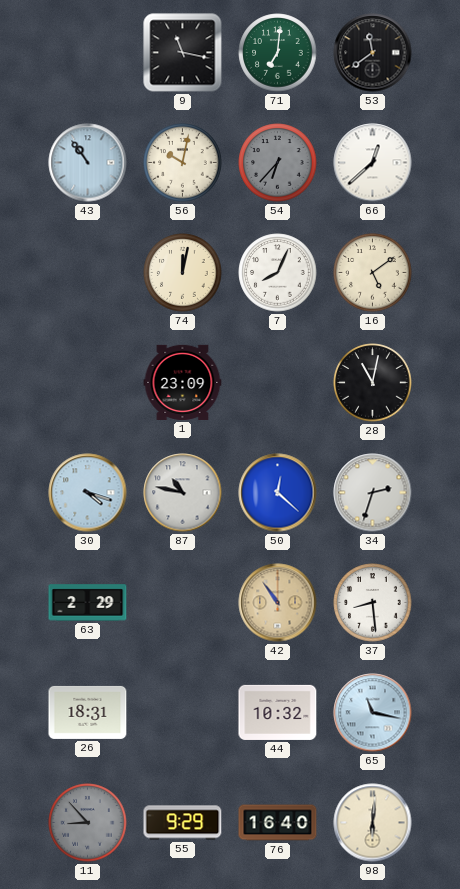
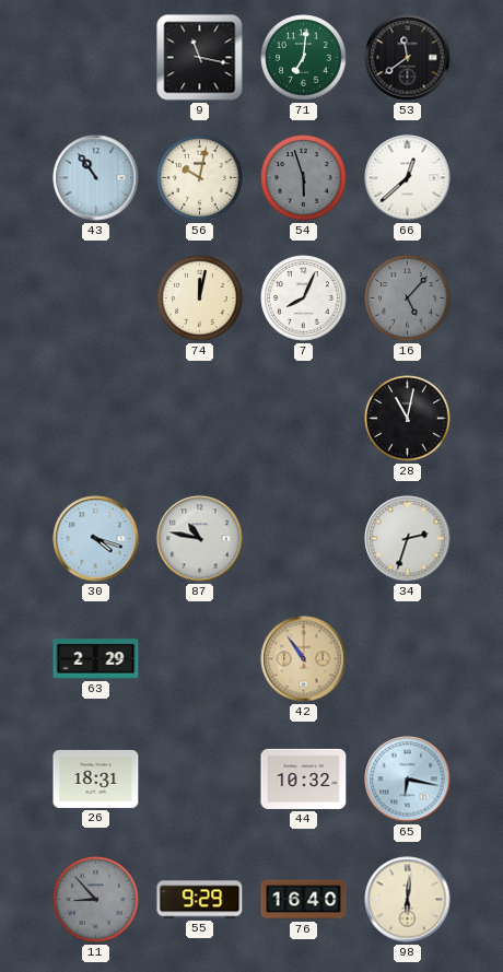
54: 6:37 -> 5:57
16: 5:09 -> 5:07
16 dial: cream -> grey
1: 23:09 -> none
50: 12:22 -> none
37: 8:29 -> none
65: 11:17 -> 6:17
